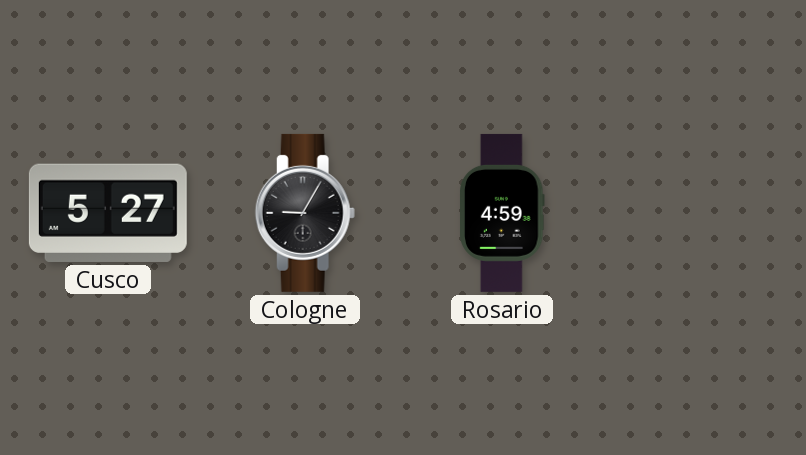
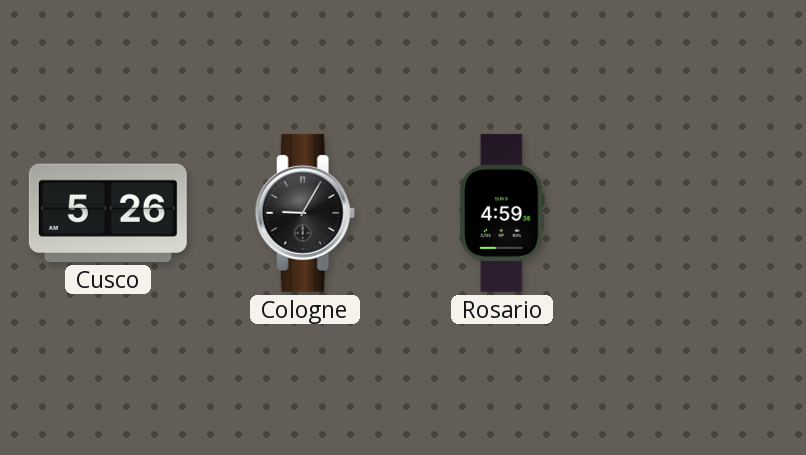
Cusco: 5:27 -> 5:26
